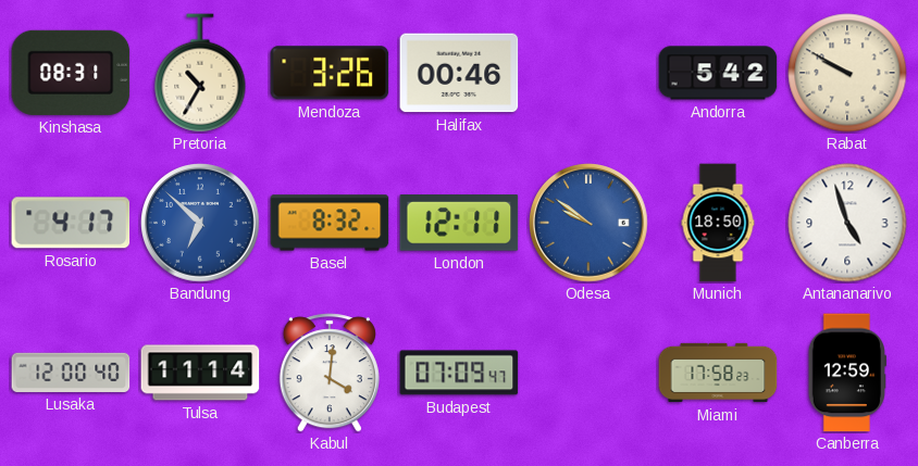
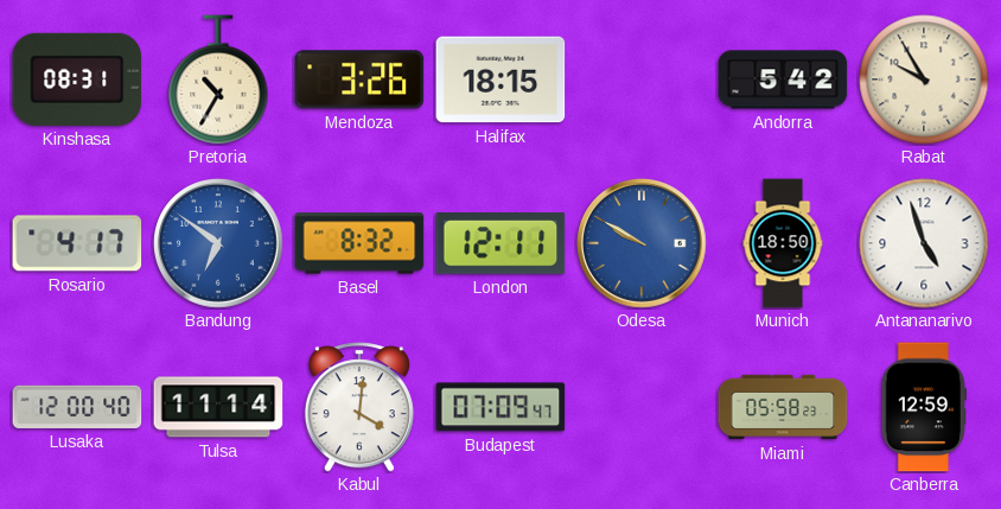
Halifax: 00:46 -> 18:15
Rabat: 9:50 -> 9:55
Bandung: 6:52 -> 6:51
Odesa: 9:51 -> 9:50
Miami: 17:58 -> 05:58
